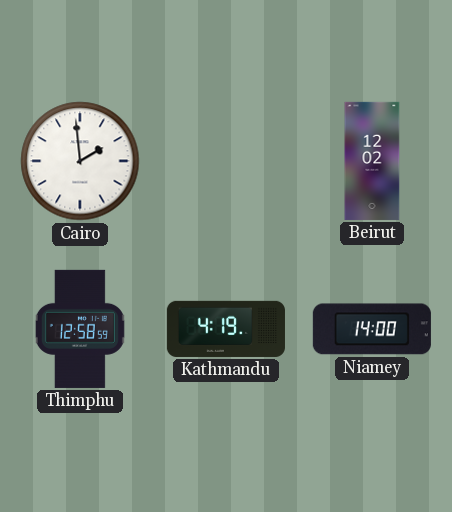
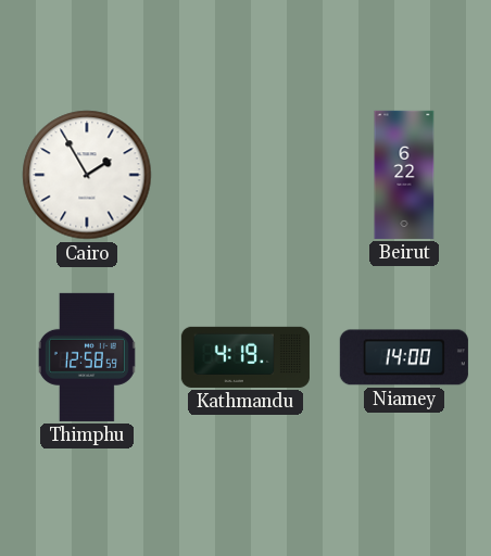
Cairo: 1:59 -> 1:55
Beirut: 12:02 -> 6:22
